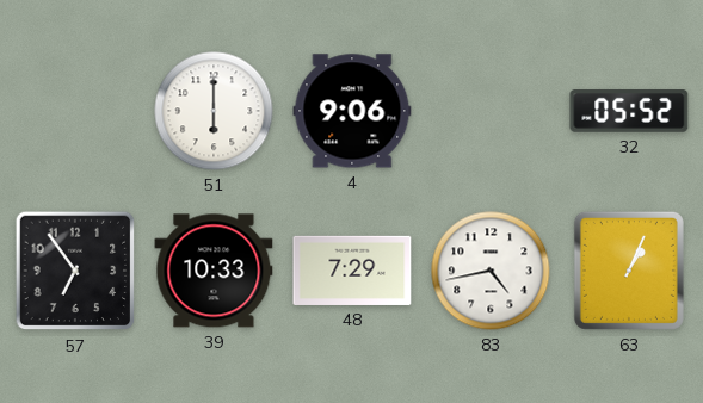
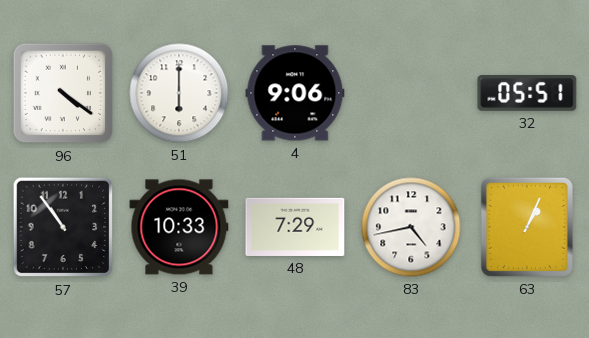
96: none -> 4:21
32: 05:52 -> 05:51
57: 6:54 -> 10:54
